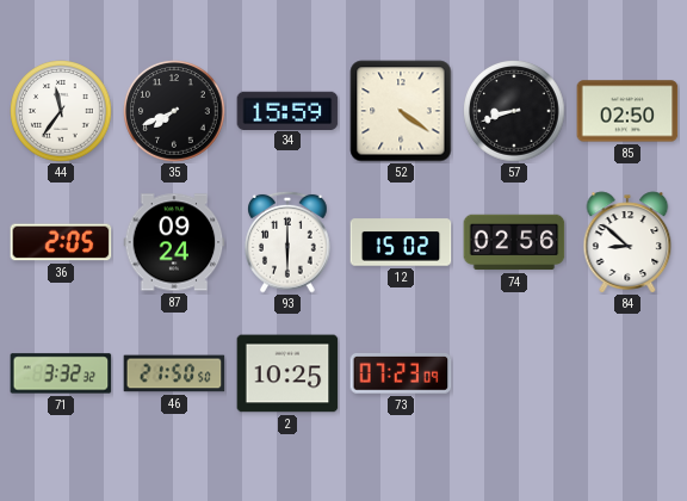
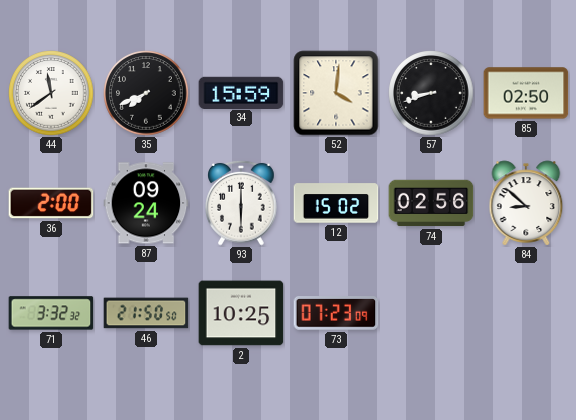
44: 11:36 -> 11:39
52: 4:21 -> 4:01
36: 2:05 -> 2:00
